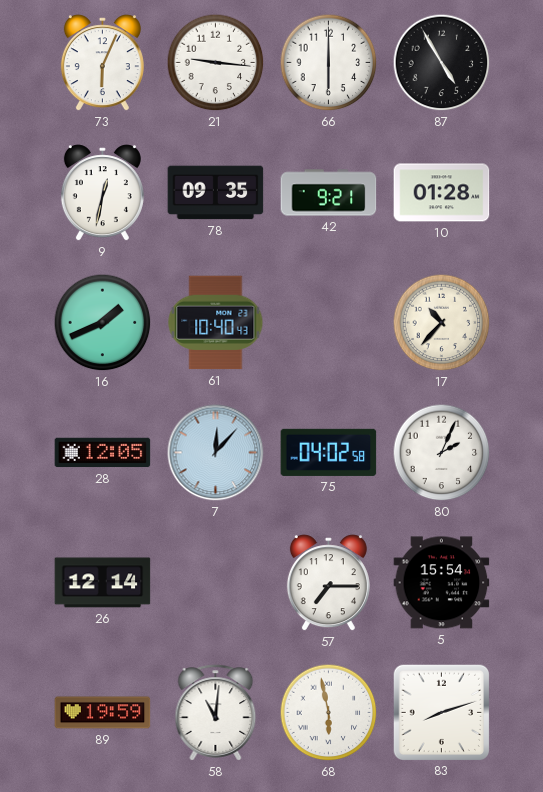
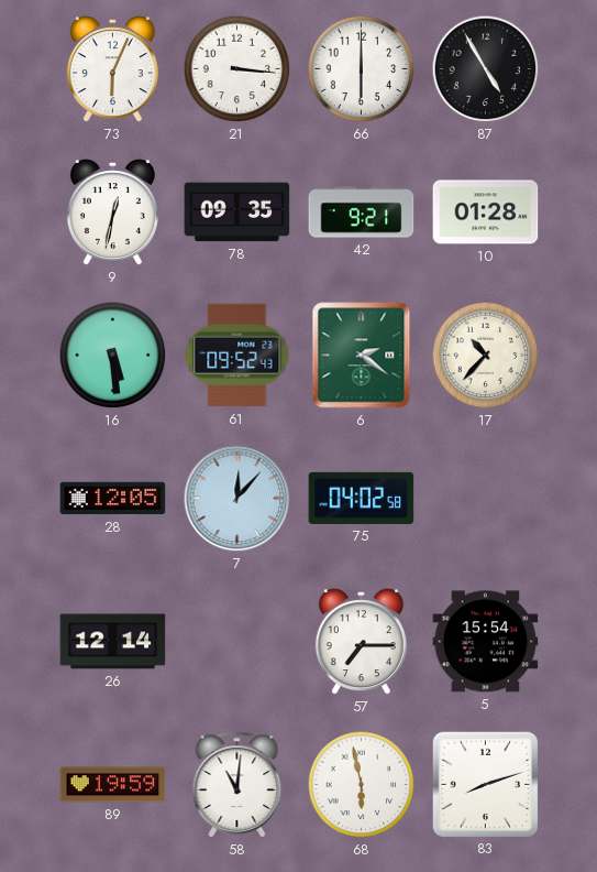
21: 9:16 -> 3:16
16: 1:41 -> 5:29
61: 10:40 -> 09:52
6: none -> 2:21
80: 2:04 -> none
